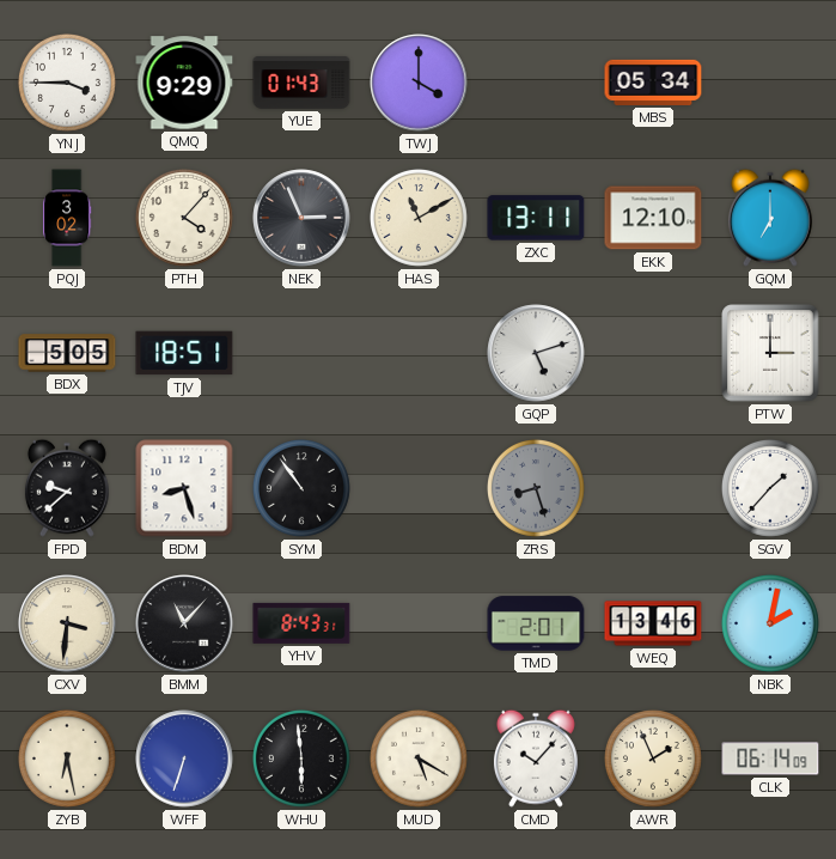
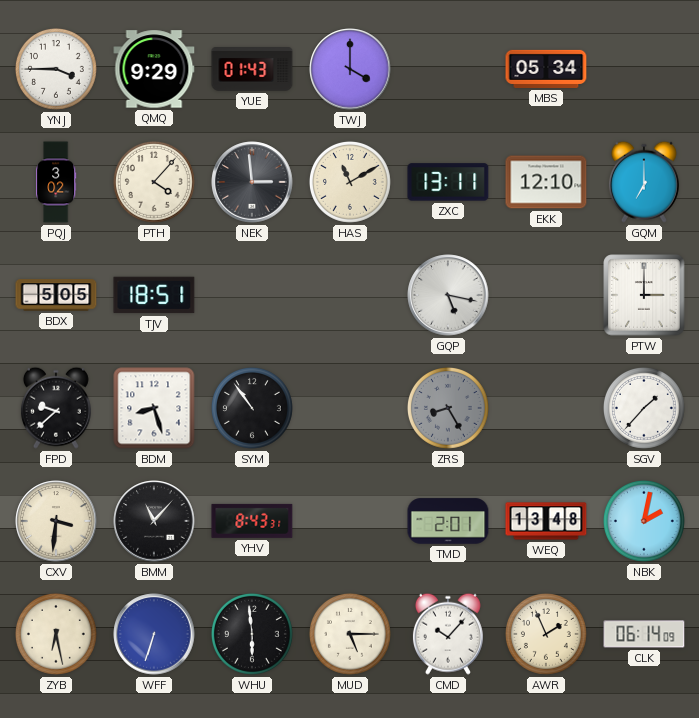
NEK: 2:56 -> 2:59
GQP: 5:12 -> 5:17
ZRS: 8:27 -> 8:25
WEQ: 13:46 -> 13:48
MUD: 5:20 -> 5:15
